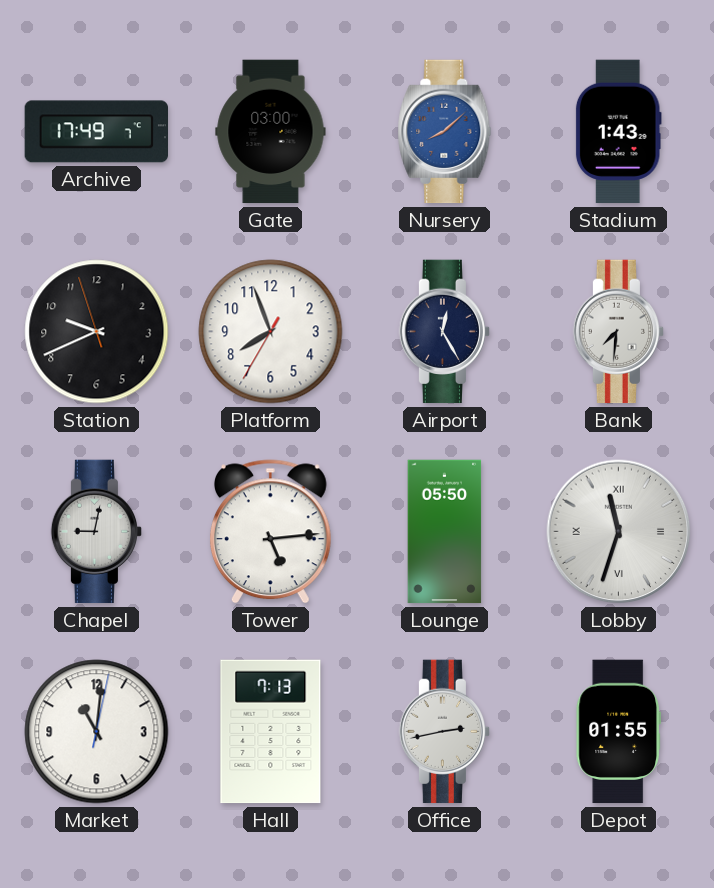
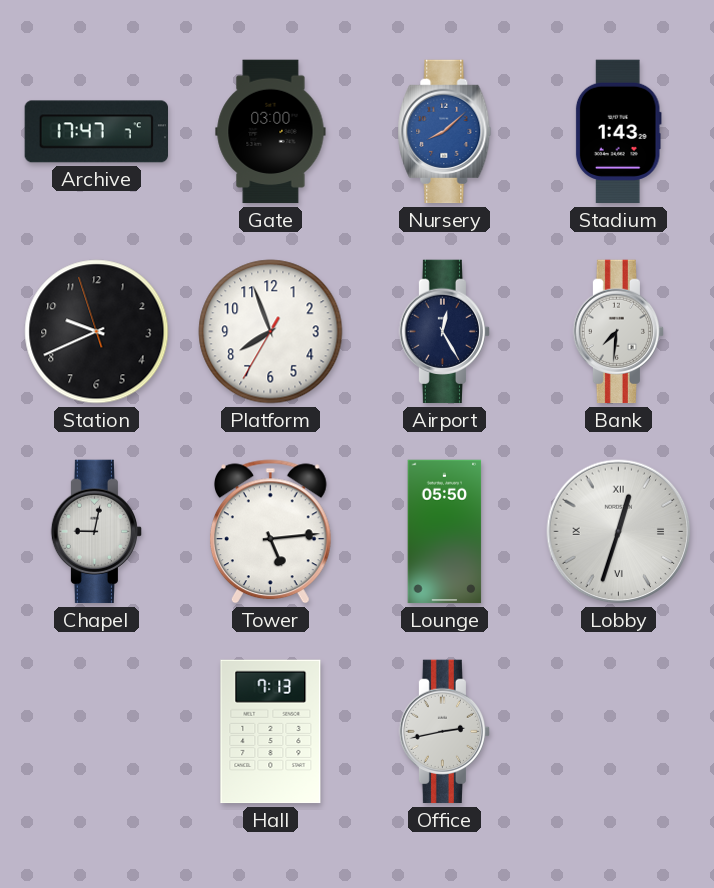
Archive: 17:49 -> 17:47
Lobby: 11:33 -> 12:33
Market: 11:01 -> none
Depot: 01:55 -> none
